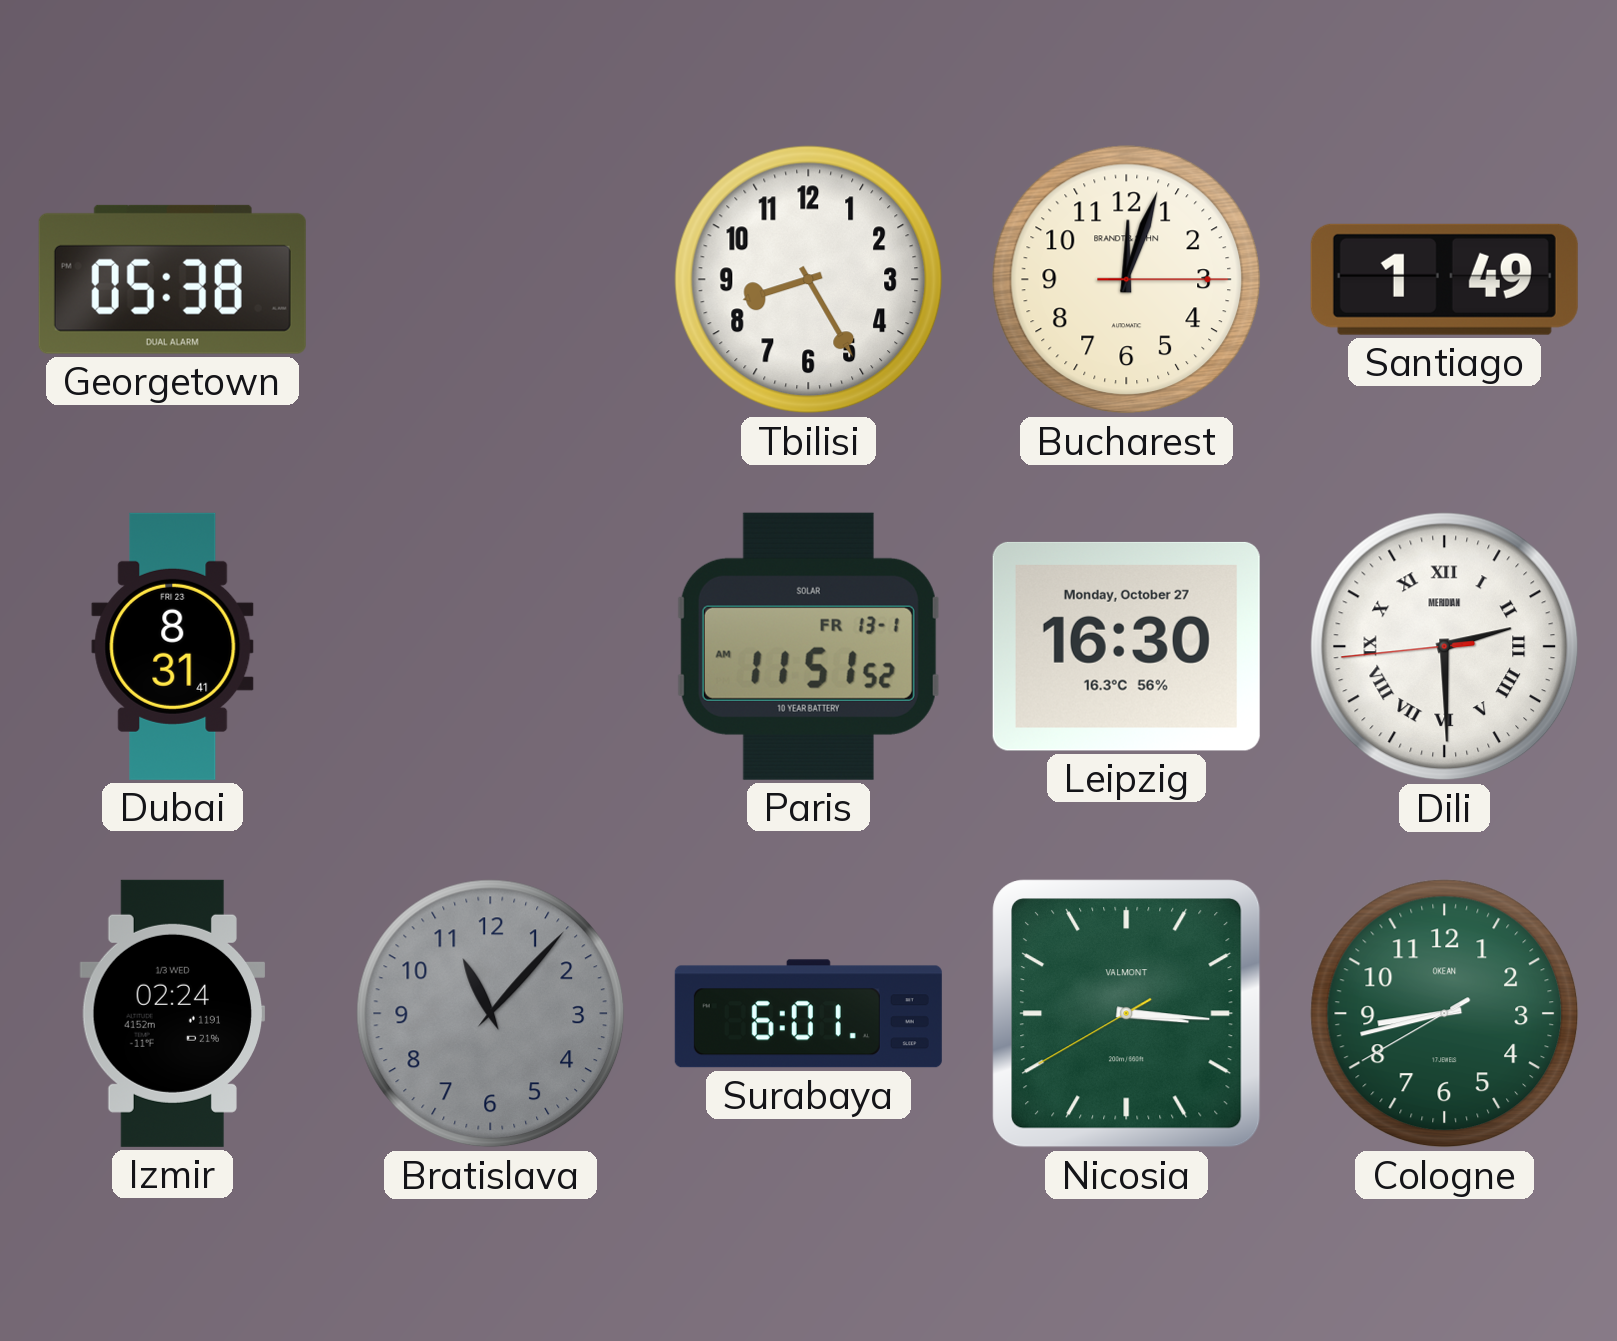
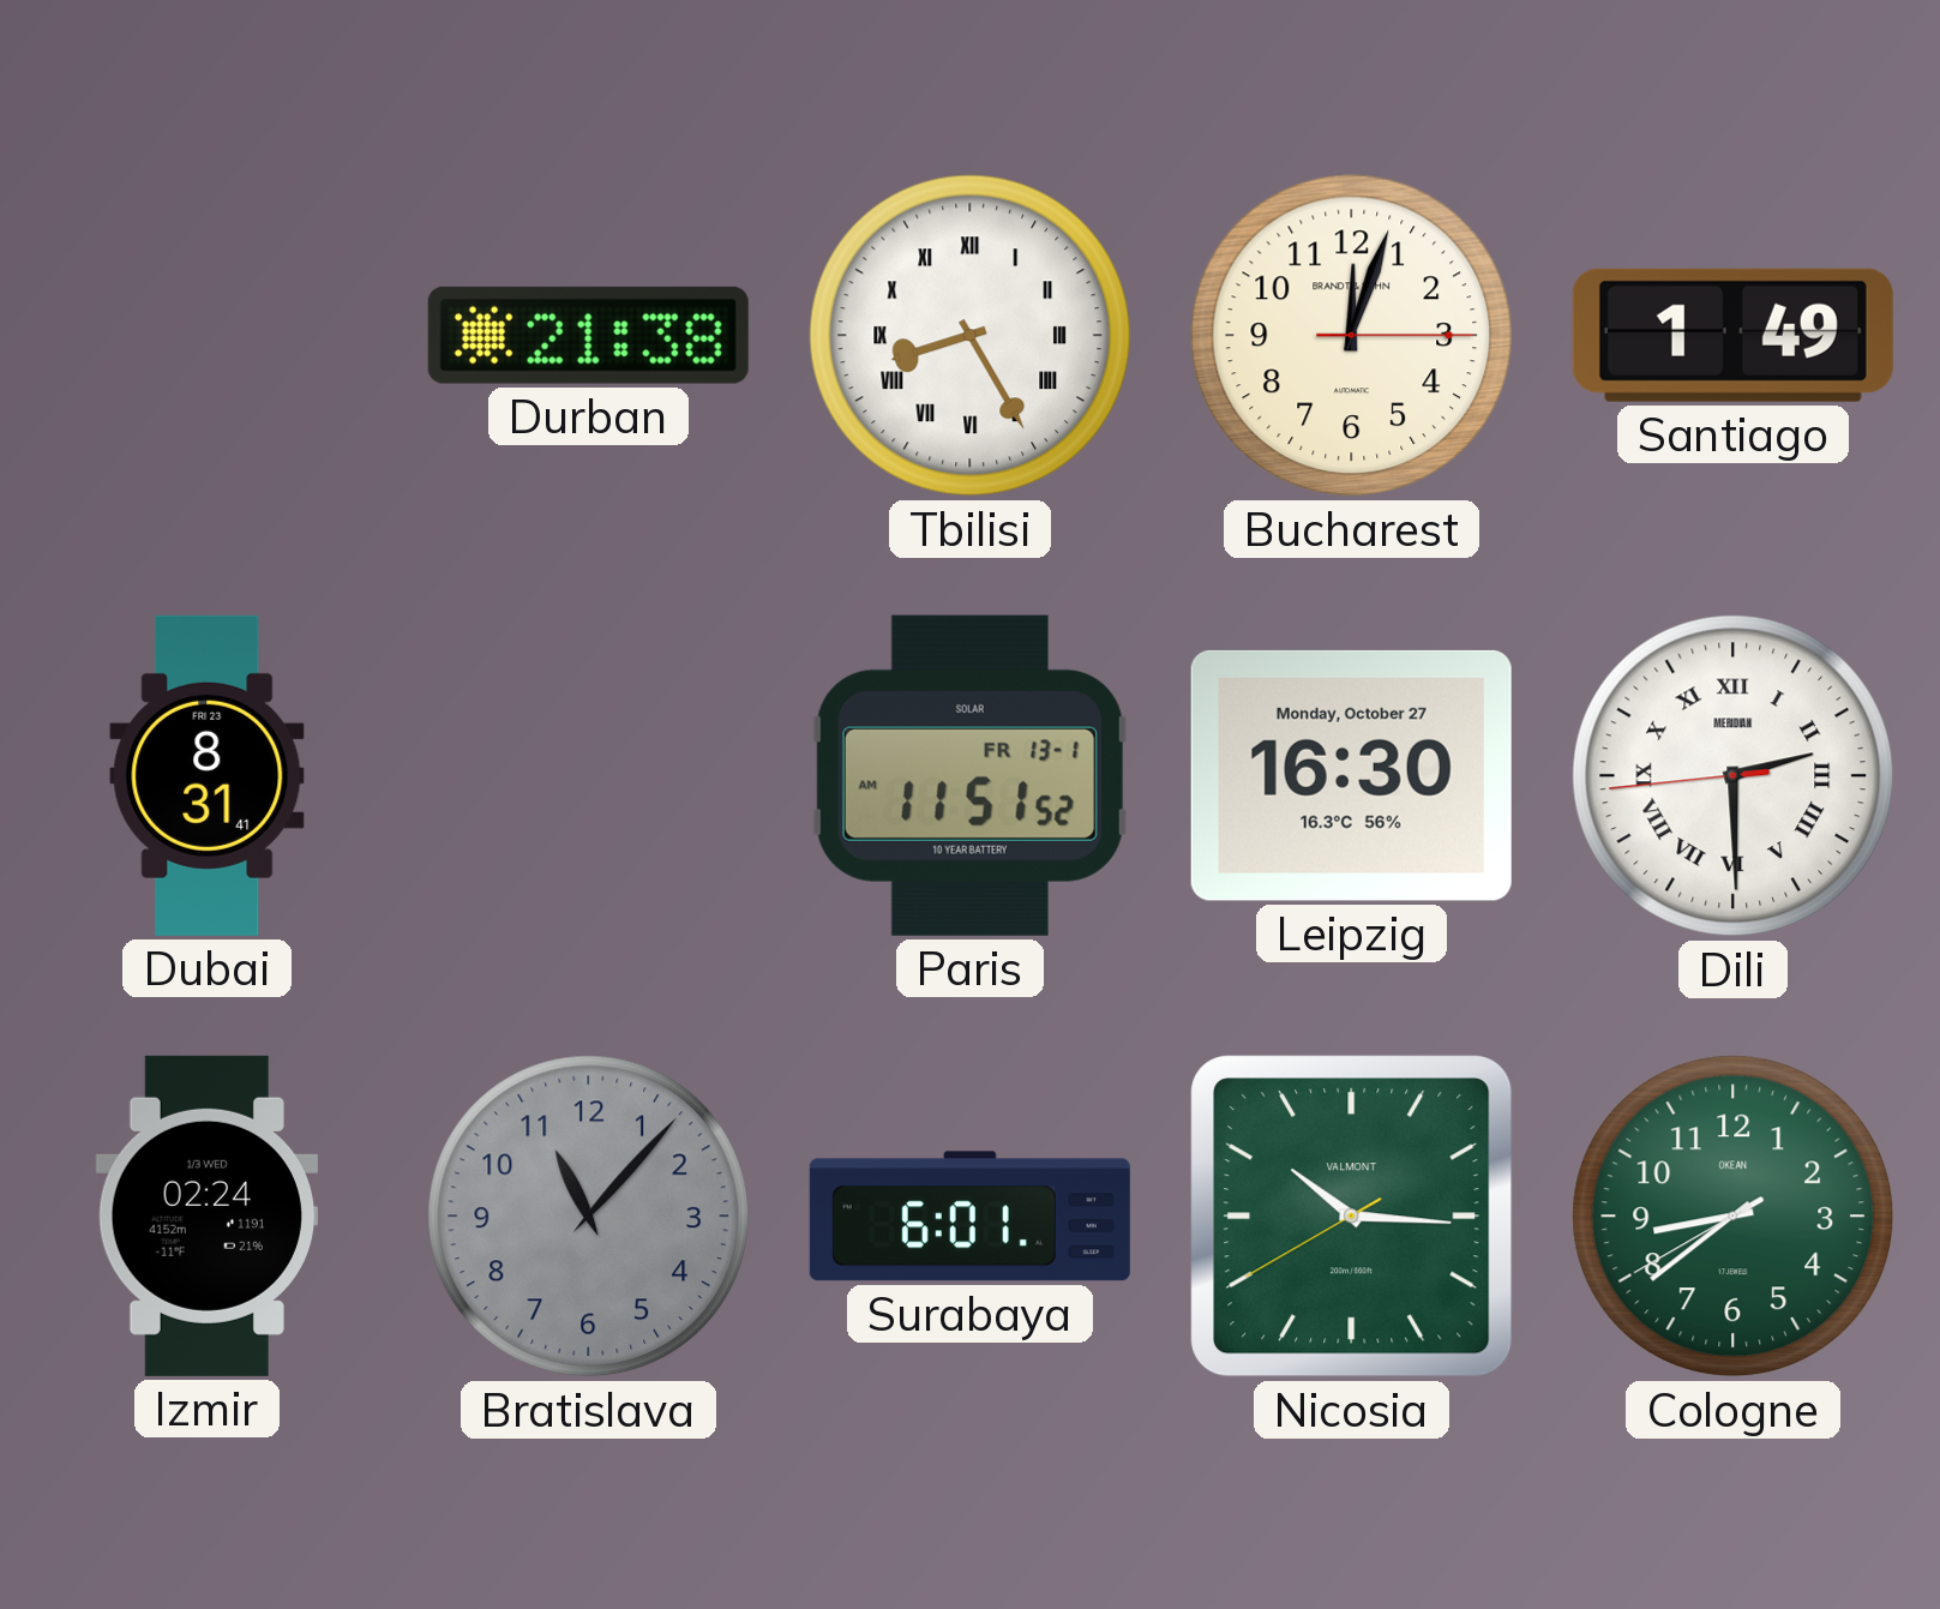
Georgetown: 05:38 -> none
Durban: none -> 21:38
Tbilisi numerals: Arabic -> Roman
Nicosia: 3:15 -> 10:15
Cologne: 8:42 -> 8:38
